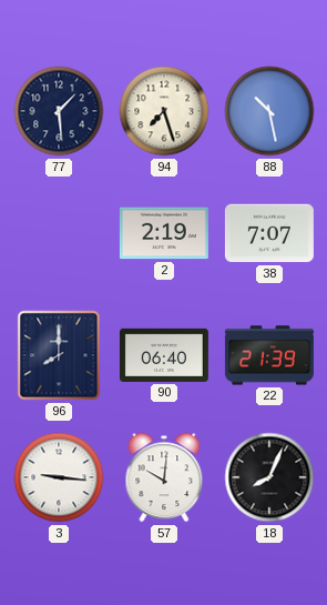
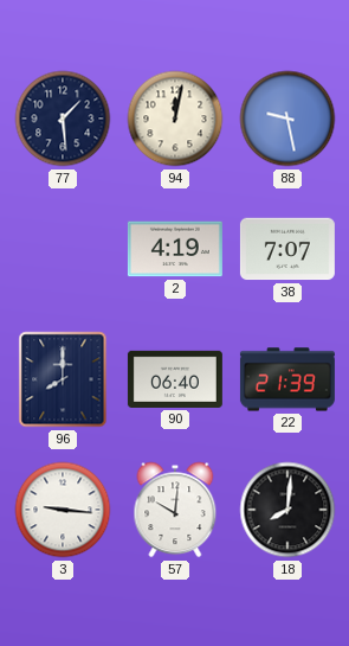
94: 7:27 -> 12:02
88: 10:28 -> 9:28
2: 2:19 -> 4:19
18: 8:04 -> 8:01
